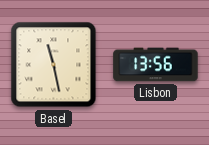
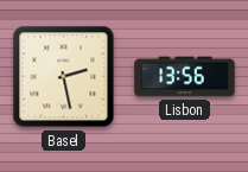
Basel: 11:28 -> 2:28
